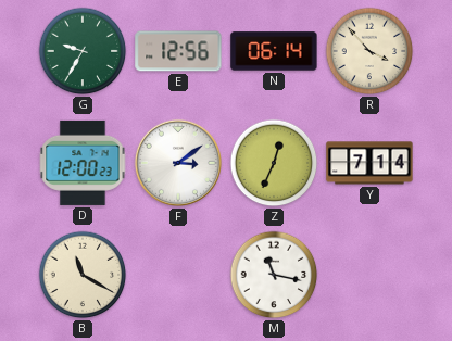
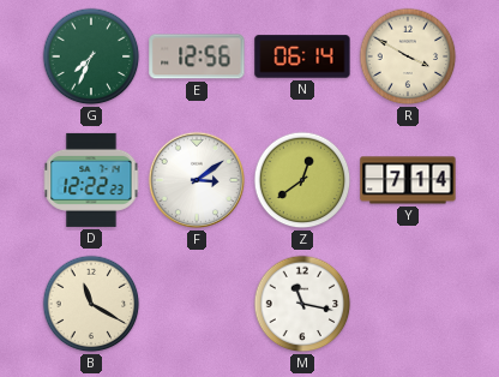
G: 9:35 -> 7:34
R: 3:53 -> 3:50
D: 12:00 -> 12:22
Z: 12:34 -> 12:39
